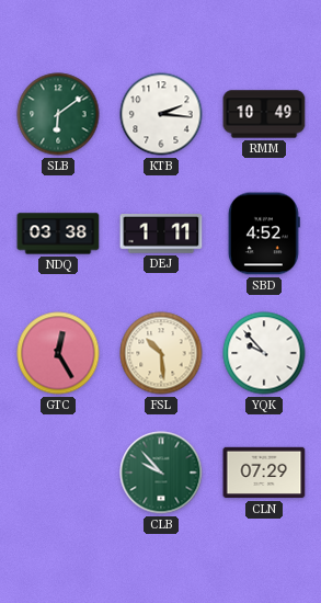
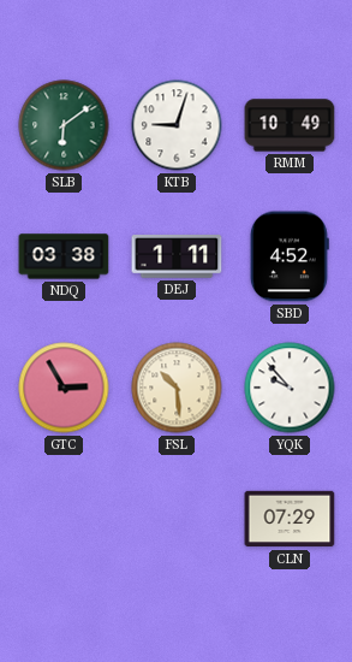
KTB: 2:16 -> 9:03
GTC: 12:25 -> 2:55
CLB: 9:53 -> none
